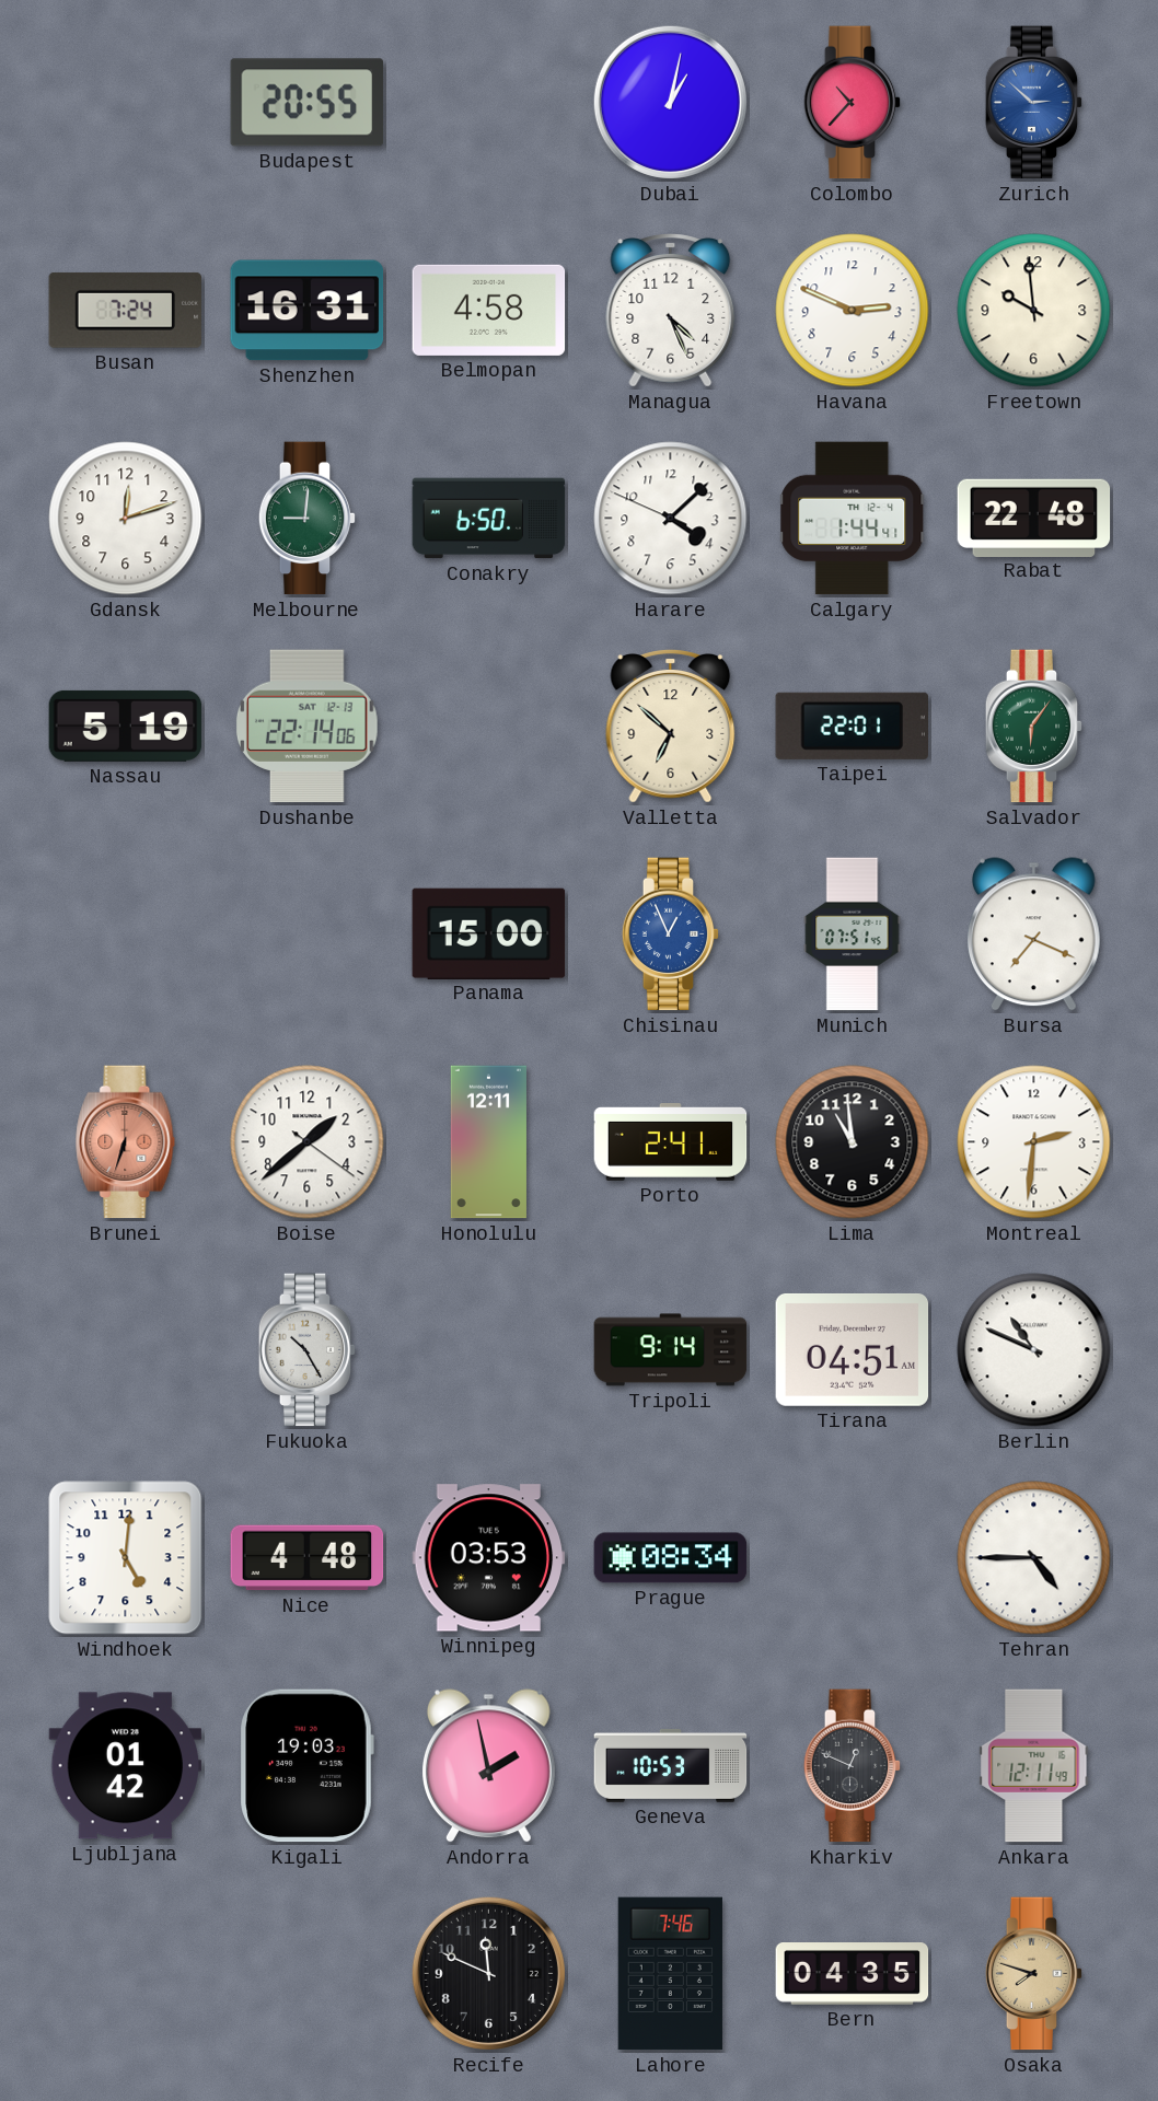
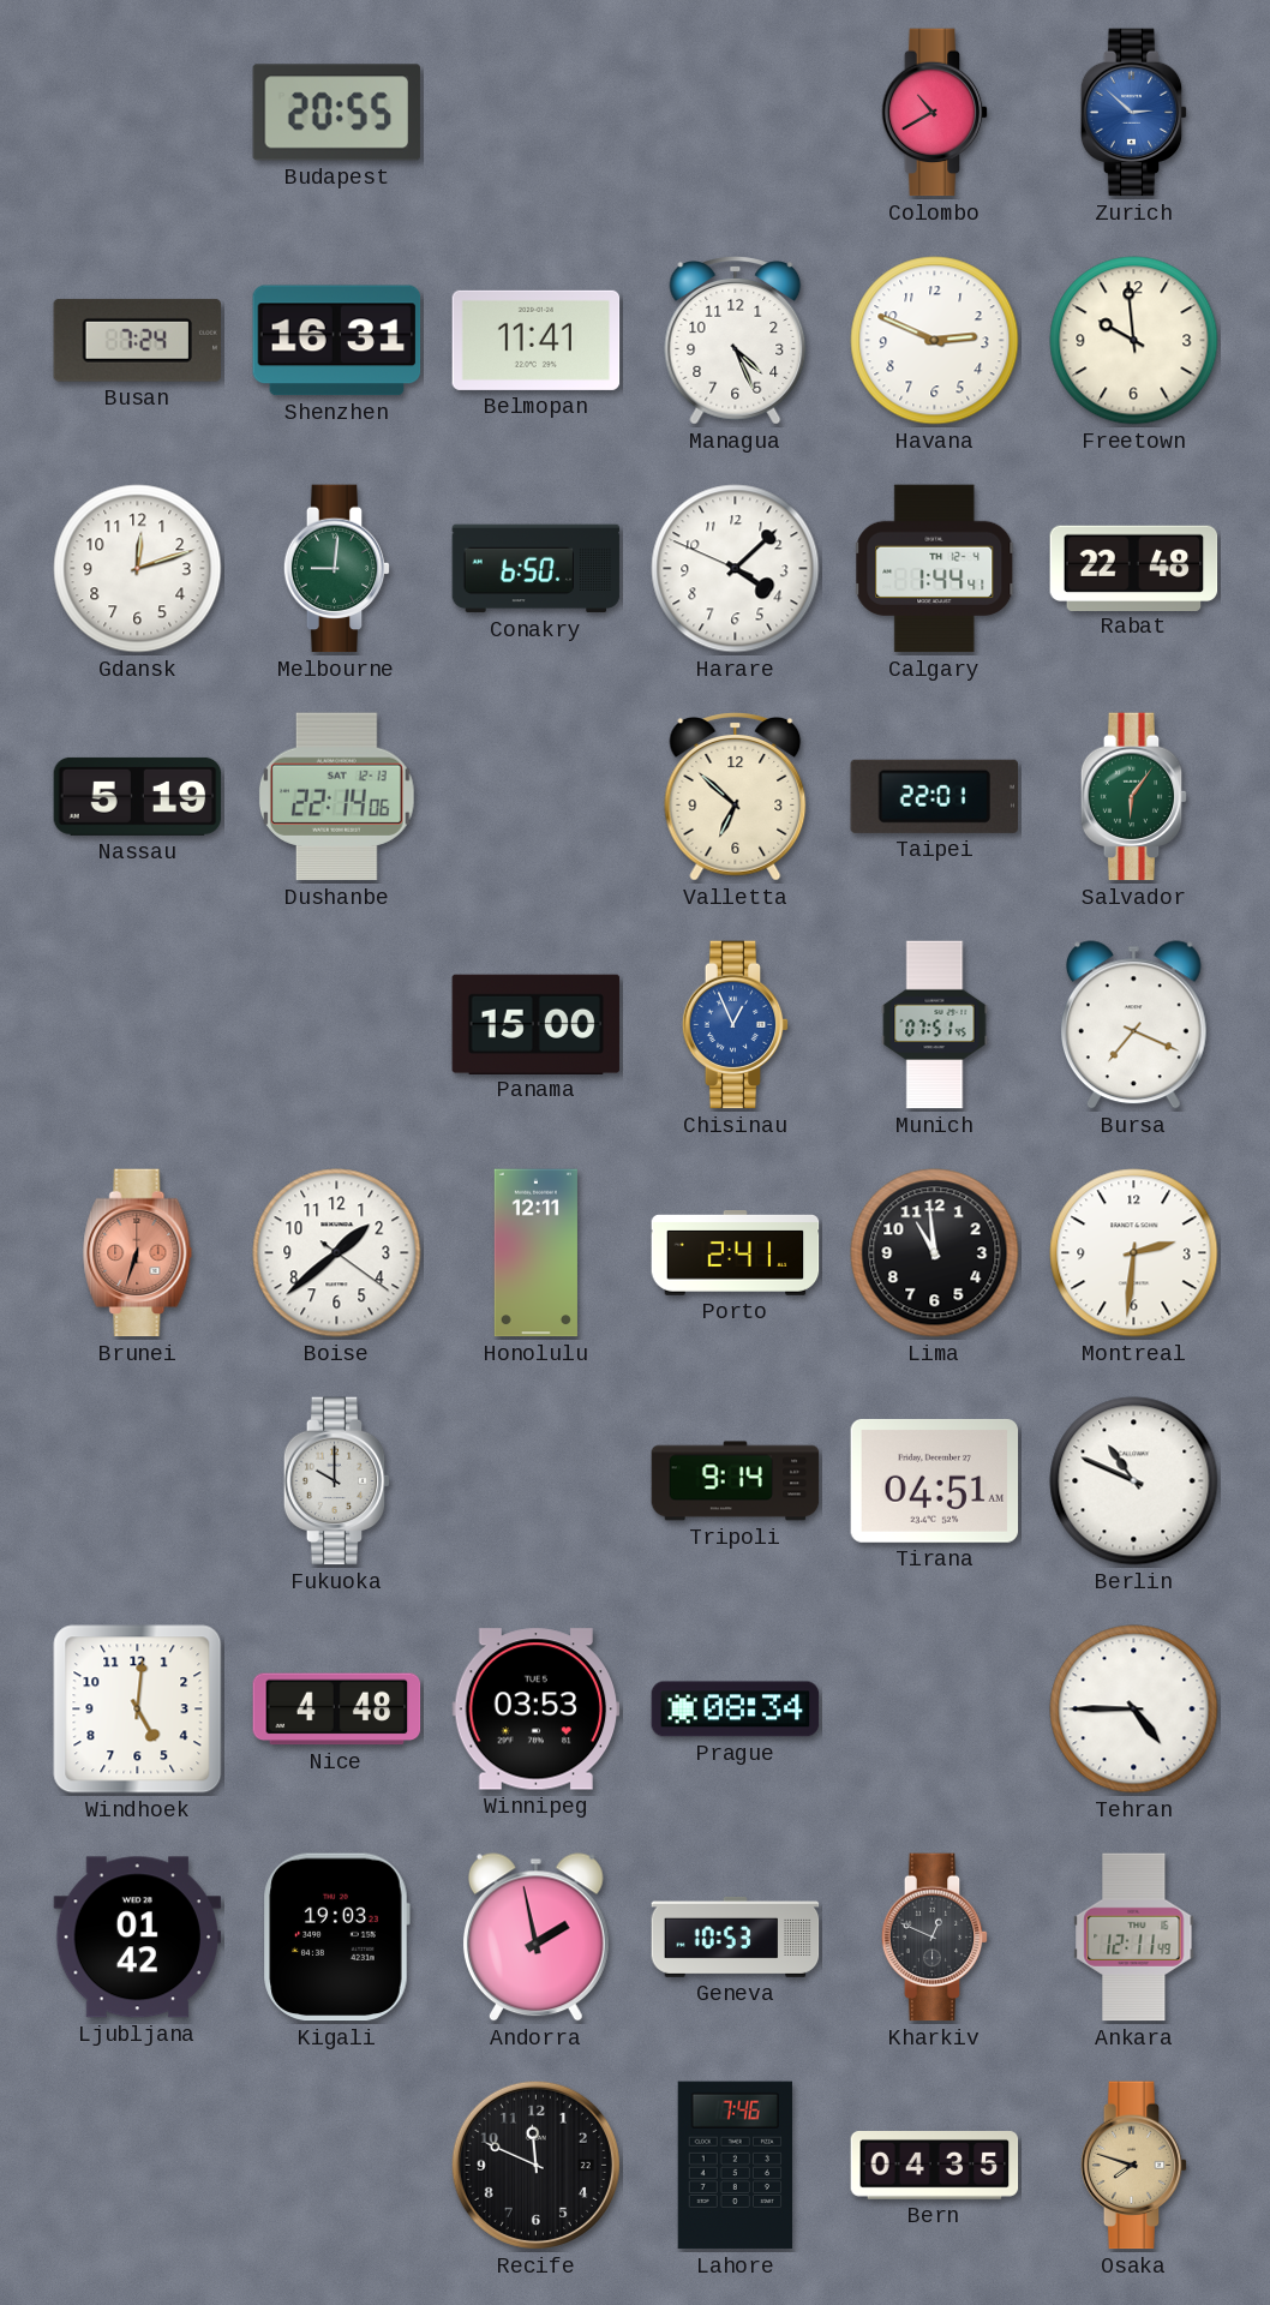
Dubai: 1:02 -> none
Colombo: 10:37 -> 10:40
Belmopan: 4:58 -> 11:41
Fukuoka: 10:25 -> 10:00
